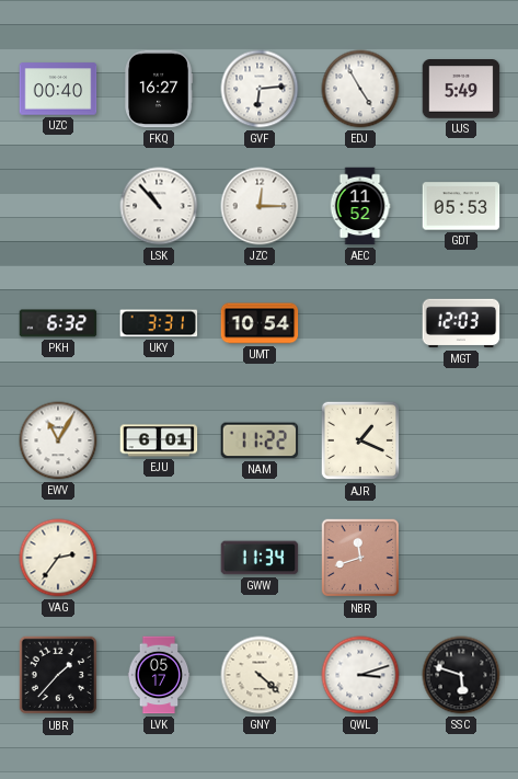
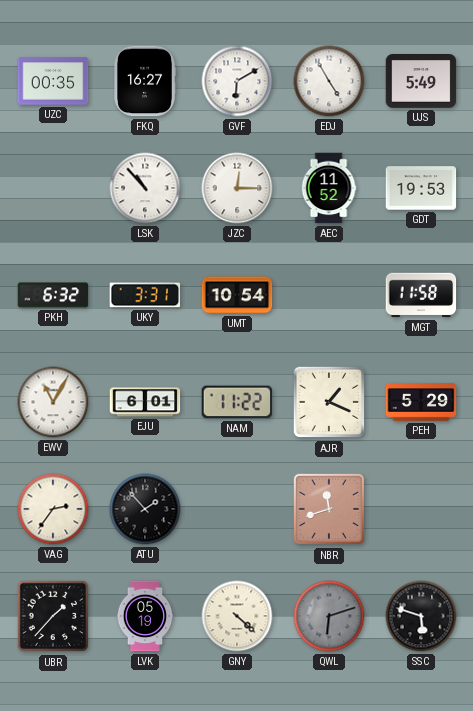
UZC: 00:40 -> 00:35
GVF: 6:14 -> 6:10
GDT: 05:53 -> 19:53
MGT: 12:03 -> 11:58
PEH: none -> 5:29
ATU: none -> 1:53
GWW: 11:34 -> none
LVK: 05:17 -> 05:19
QWL: 3:12 -> 6:12
QWL dial: white -> grey
